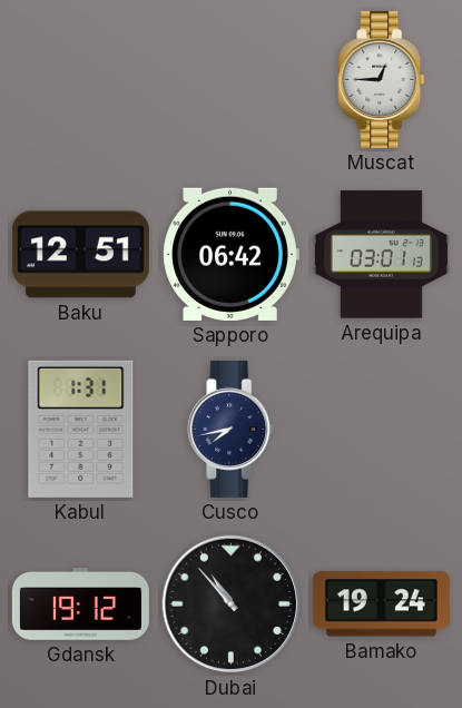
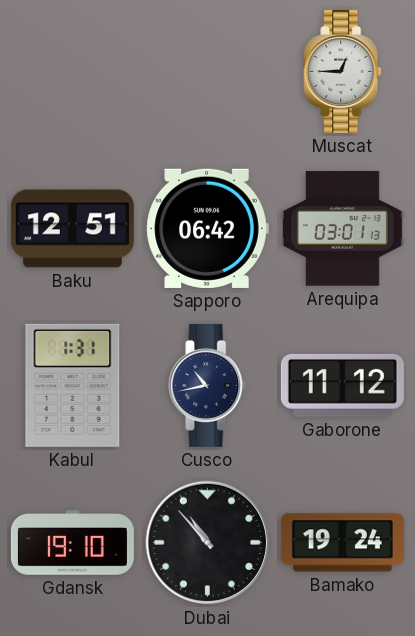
Cusco: 7:43 -> 10:43
Gaborone: none -> 11:12
Gdansk: 19:12 -> 19:10
